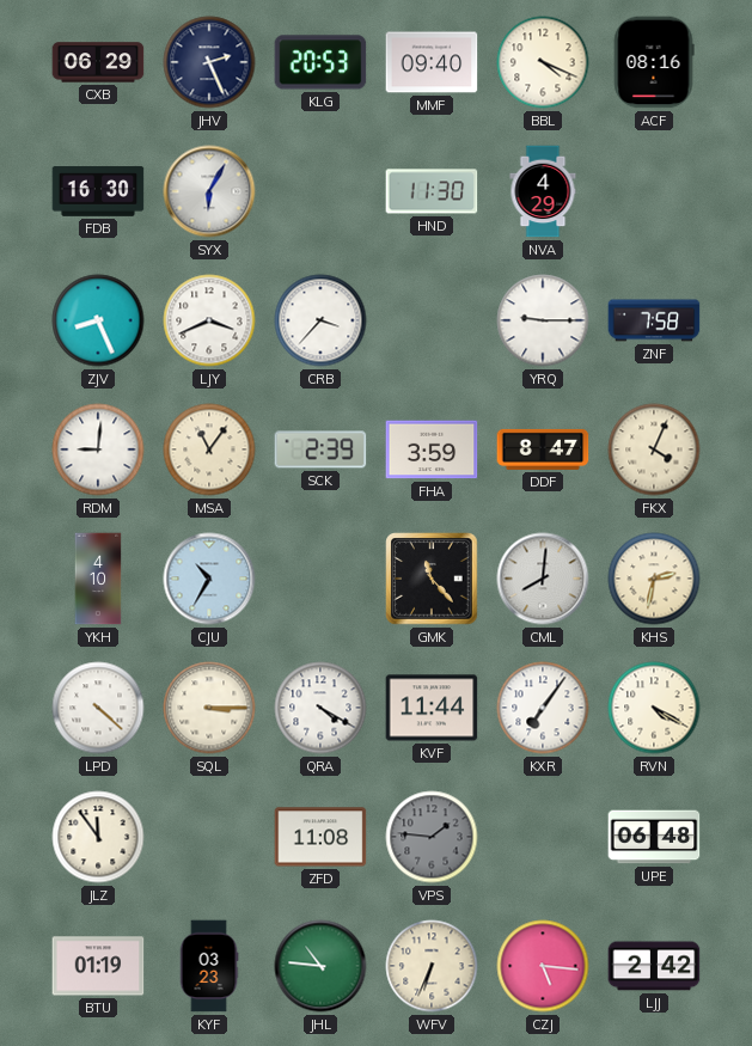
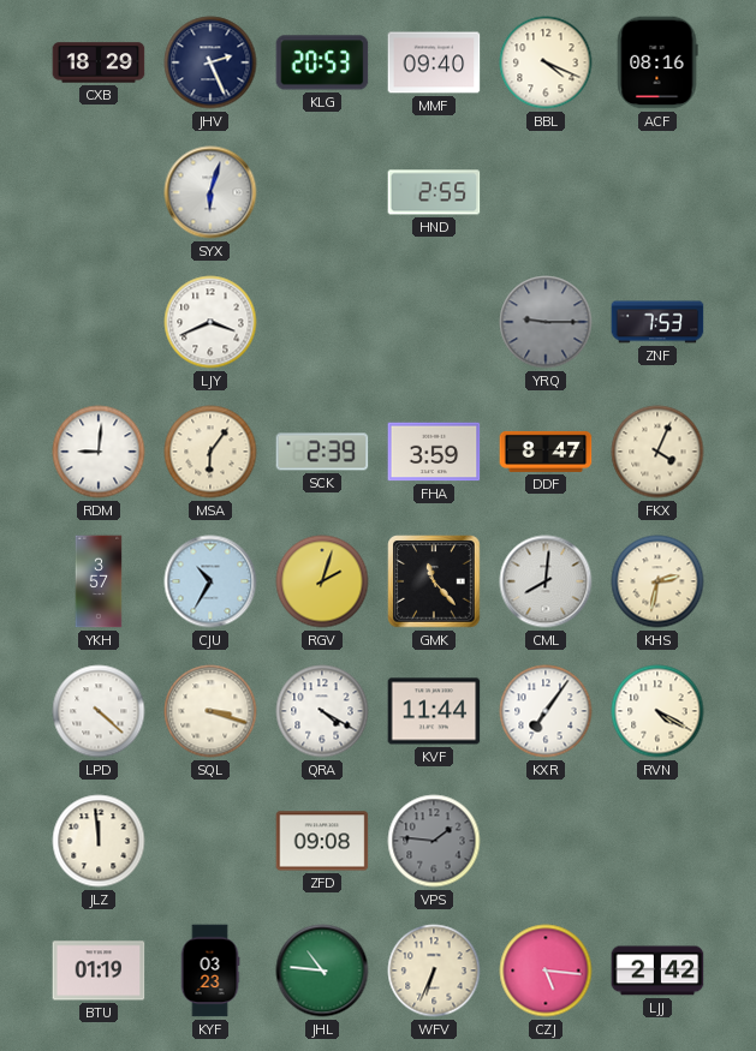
CXB: 06:29 -> 18:29
FDB: 16:30 -> none
SYX: 6:05 -> 6:03
HND: 11:30 -> 2:55
NVA: 4:29 -> none
ZJV: 8:26 -> none
CRB: 3:37 -> none
YRQ dial: white -> grey
ZNF: 7:58 -> 7:53
MSA: 11:06 -> 6:06
YKH: 4:10 -> 3:57
RGV: none -> 2:03
SQL: 3:15 -> 3:18
JLZ: 11:54 -> 11:59
ZFD: 11:08 -> 09:08
UPE: 06:48 -> none
